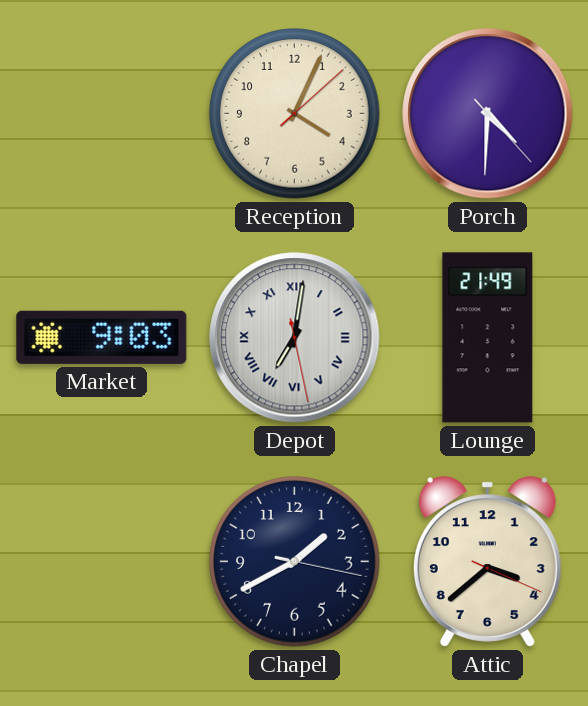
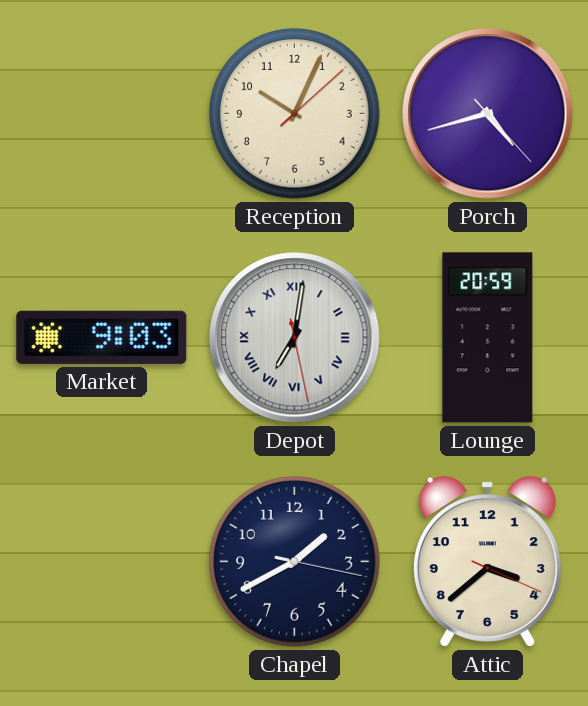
Reception: 4:04 -> 10:04
Porch: 4:30 -> 4:42
Lounge: 21:49 -> 20:59
